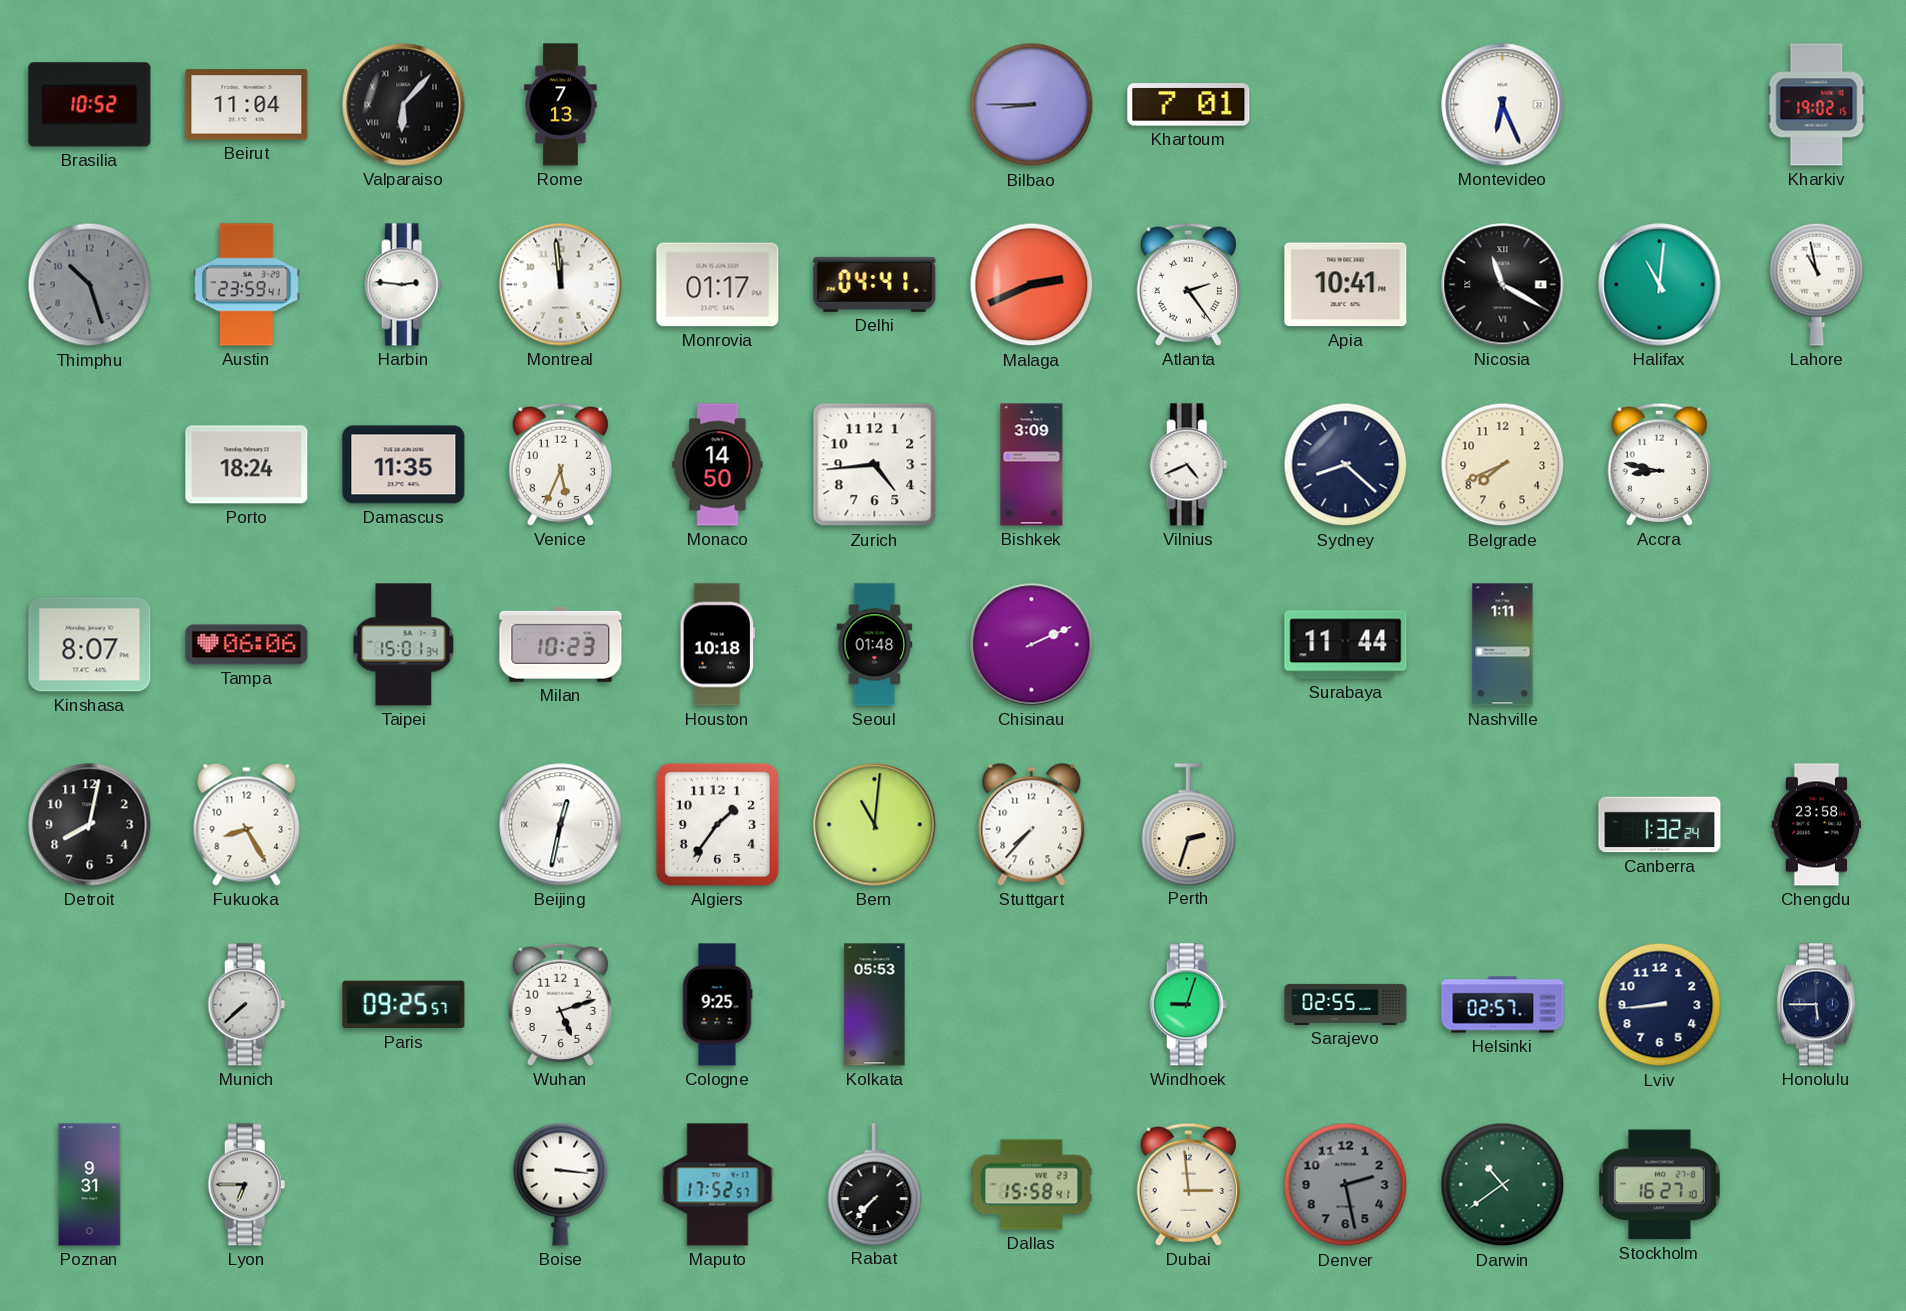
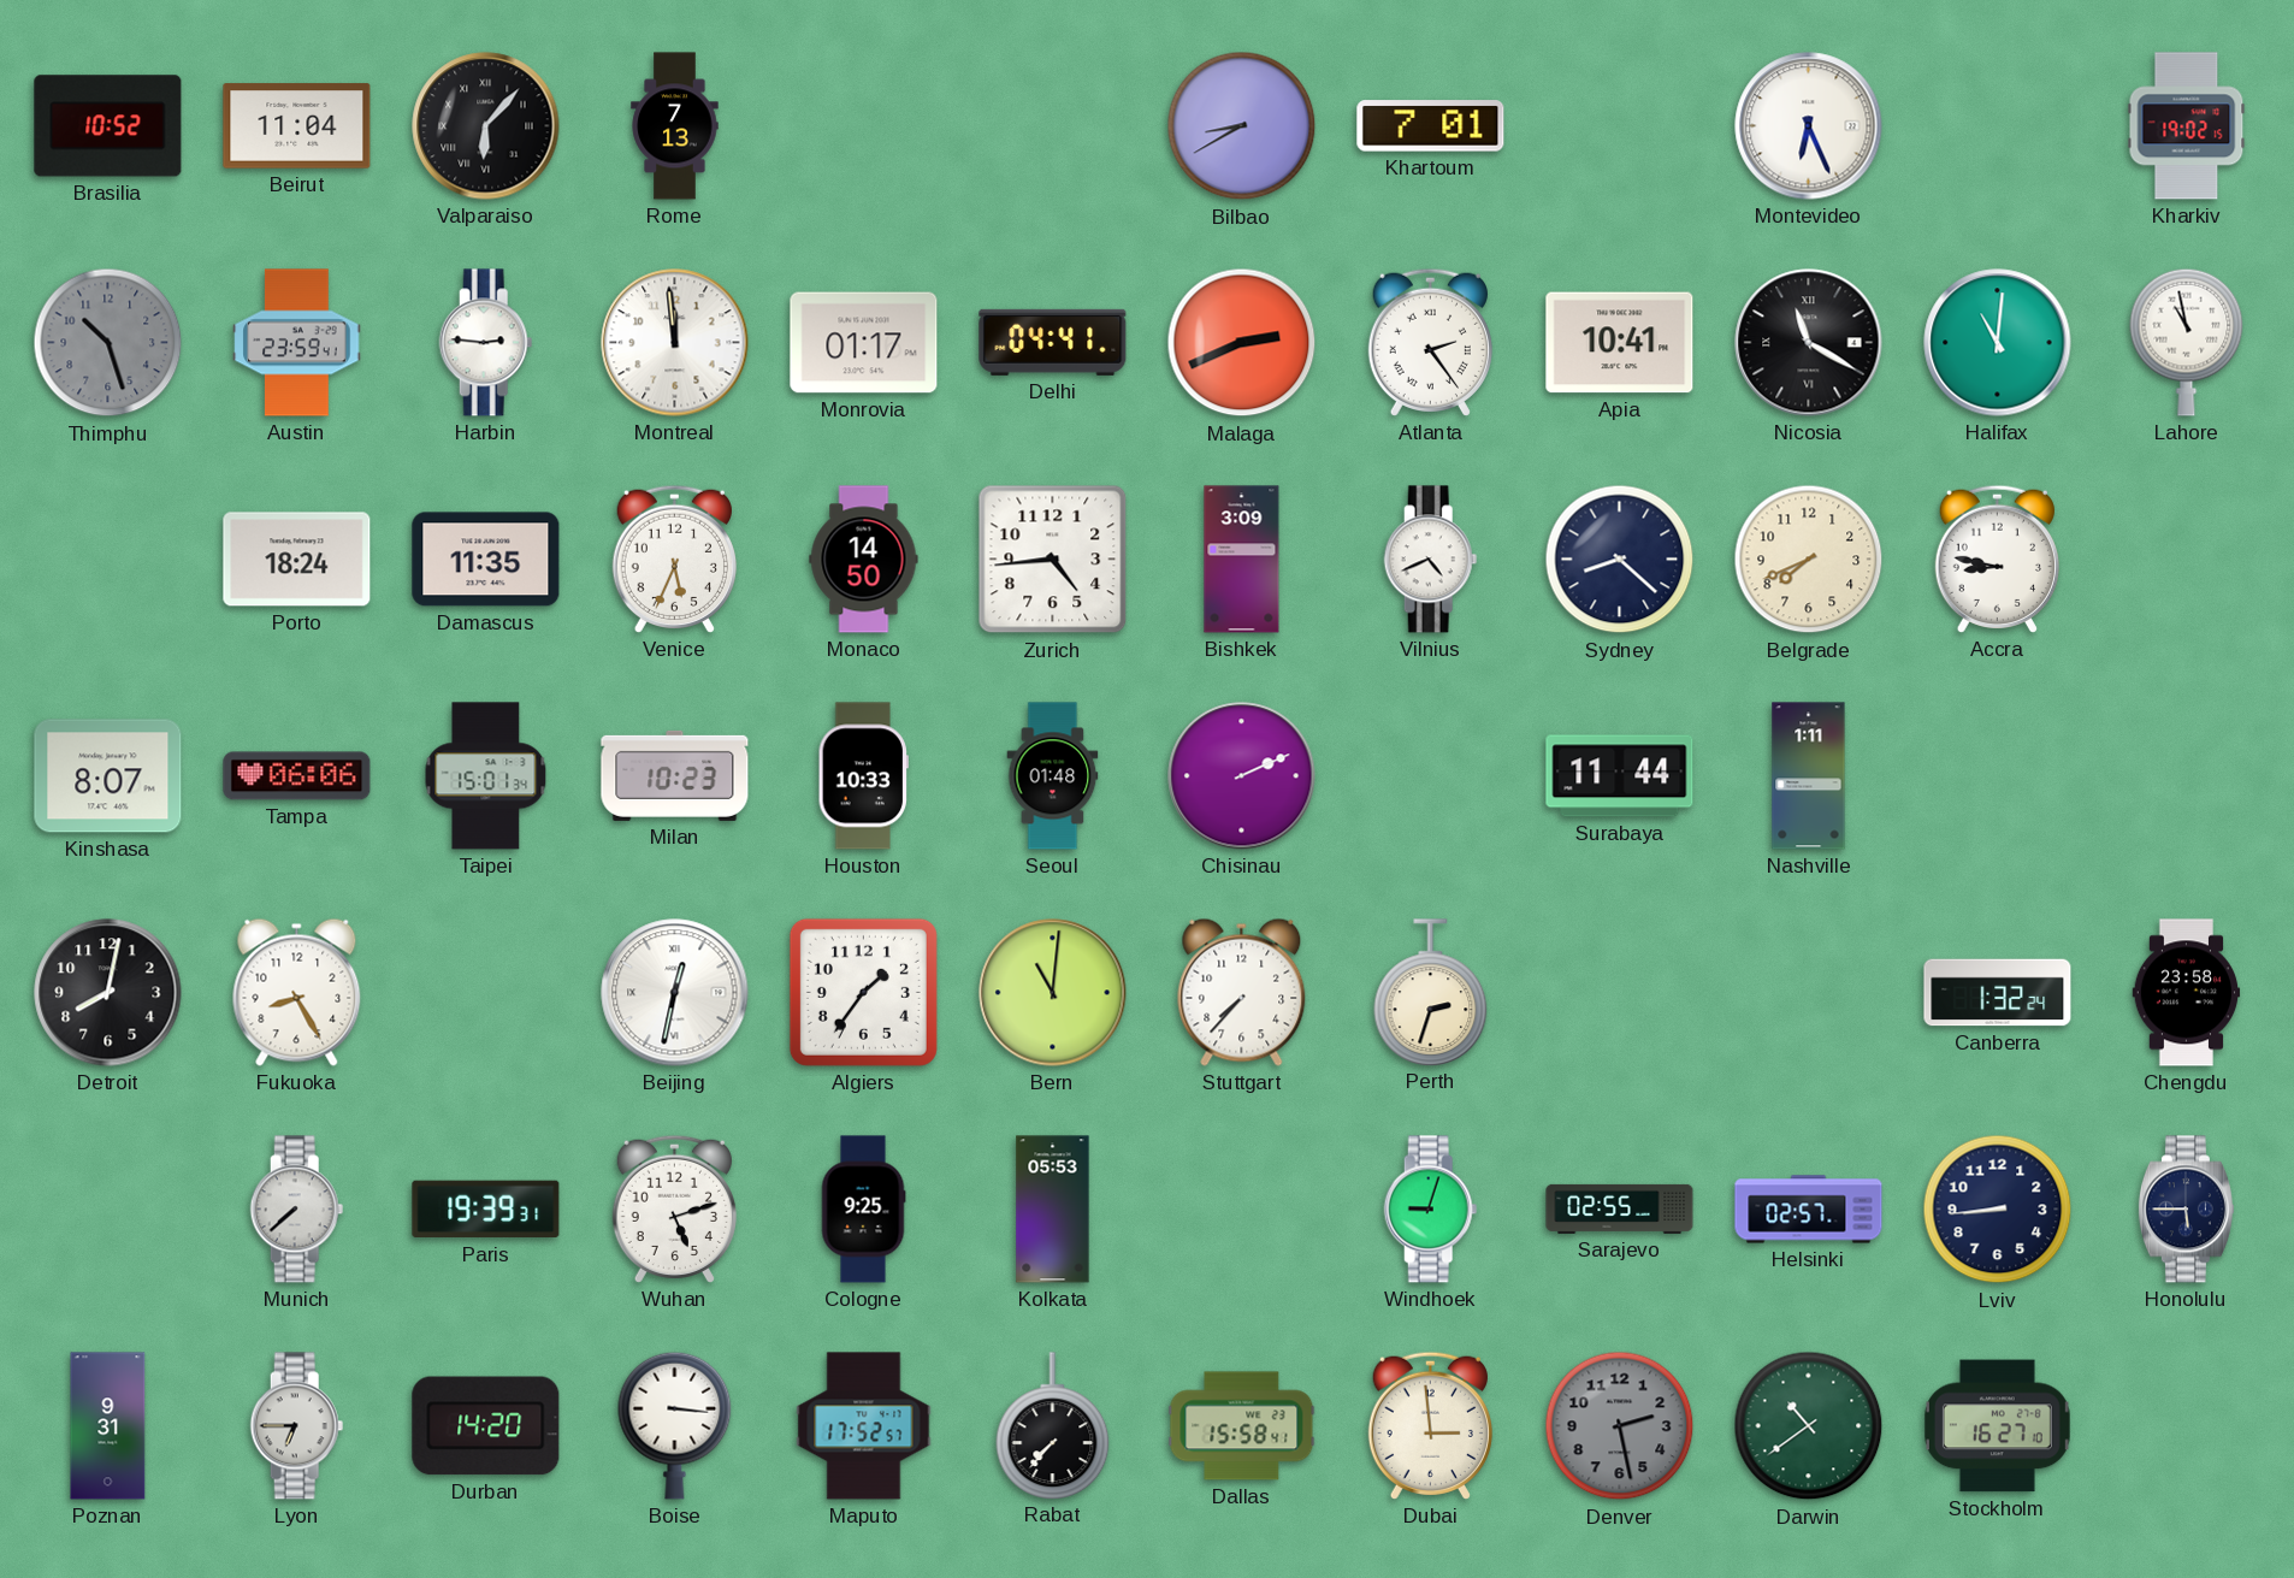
Bilbao: 8:45 -> 8:40
Houston: 10:18 -> 10:33
Paris: 09:25 -> 19:39
Durban: none -> 14:20
